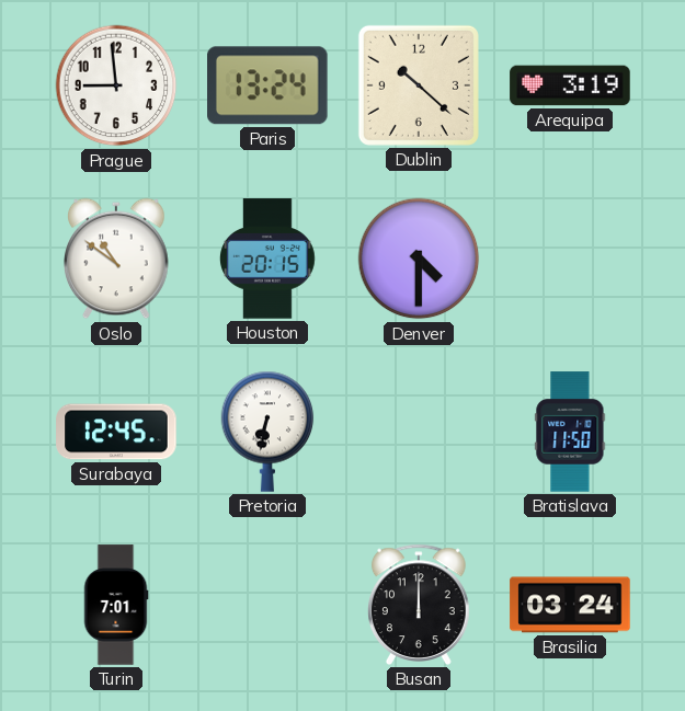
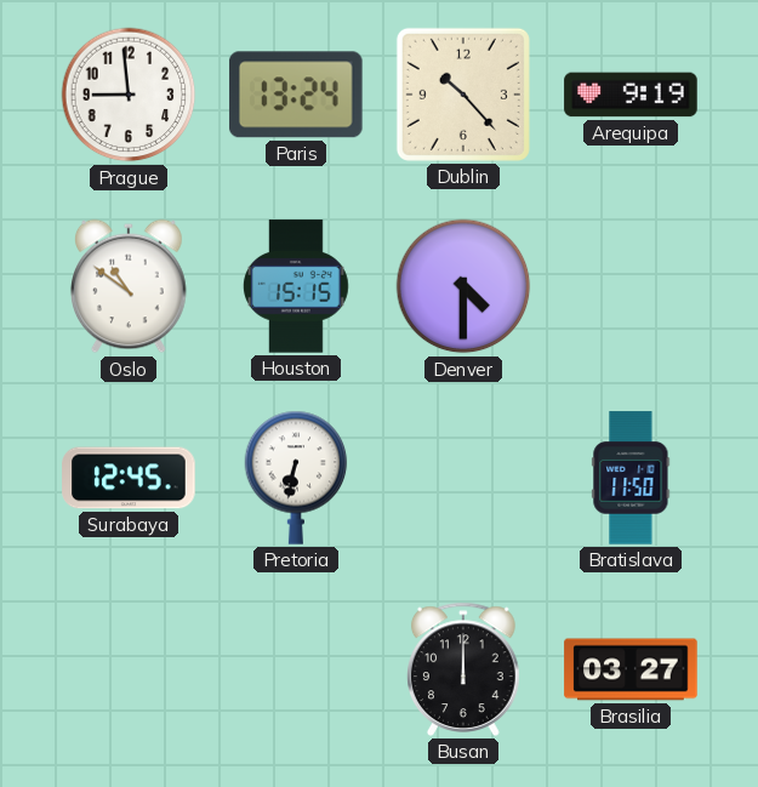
Dublin: 10:22 -> 10:23
Arequipa: 3:19 -> 9:19
Houston: 20:15 -> 15:15
Turin: 7:01 -> none
Brasilia: 03:24 -> 03:27
